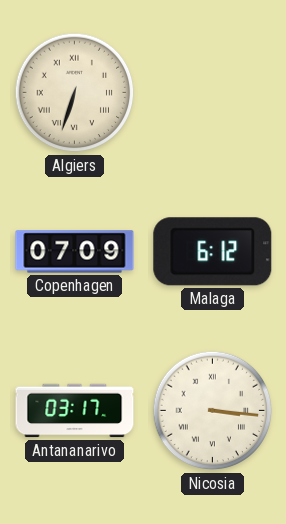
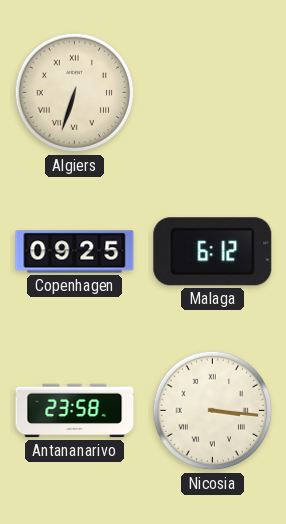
Copenhagen: 07:09 -> 09:25
Antananarivo: 03:17 -> 23:58
